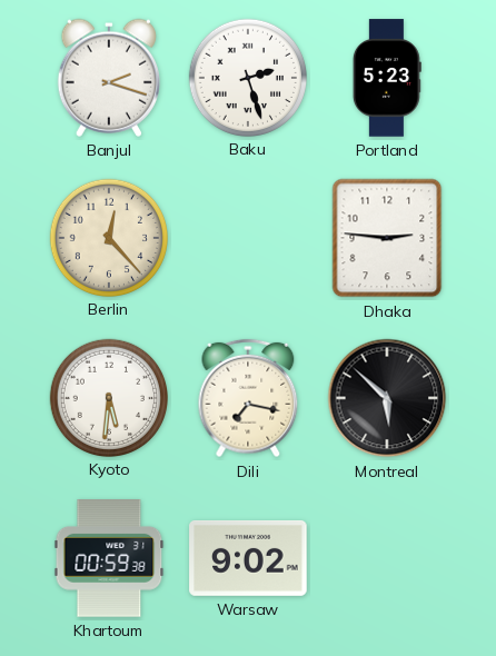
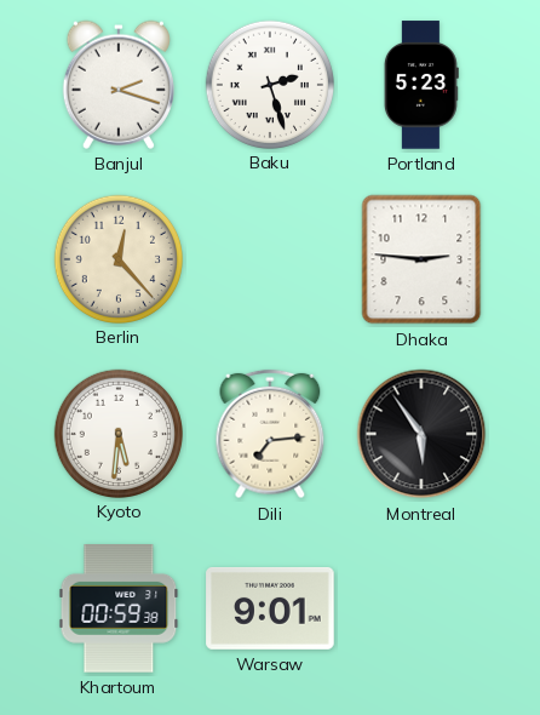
Dili: 7:17 -> 7:14
Montreal: 5:52 -> 5:54
Warsaw: 9:02 -> 9:01
